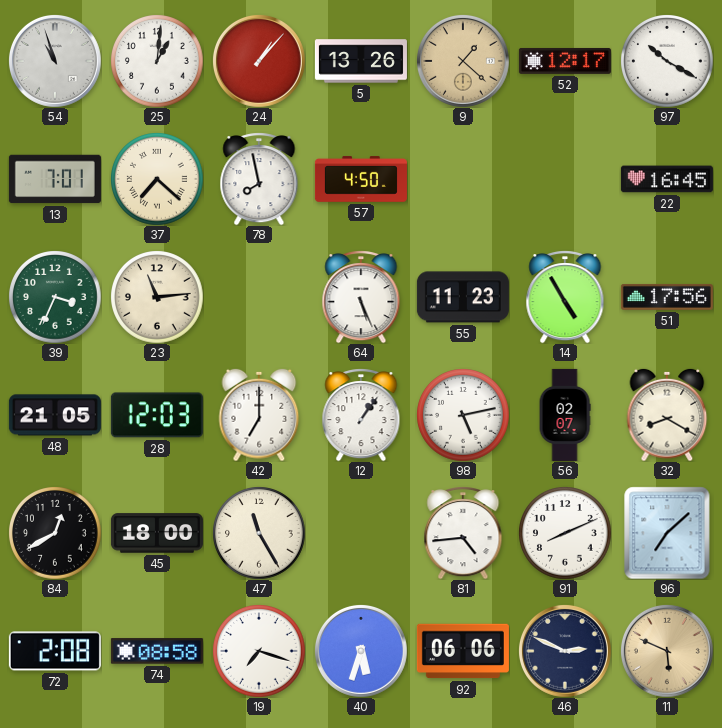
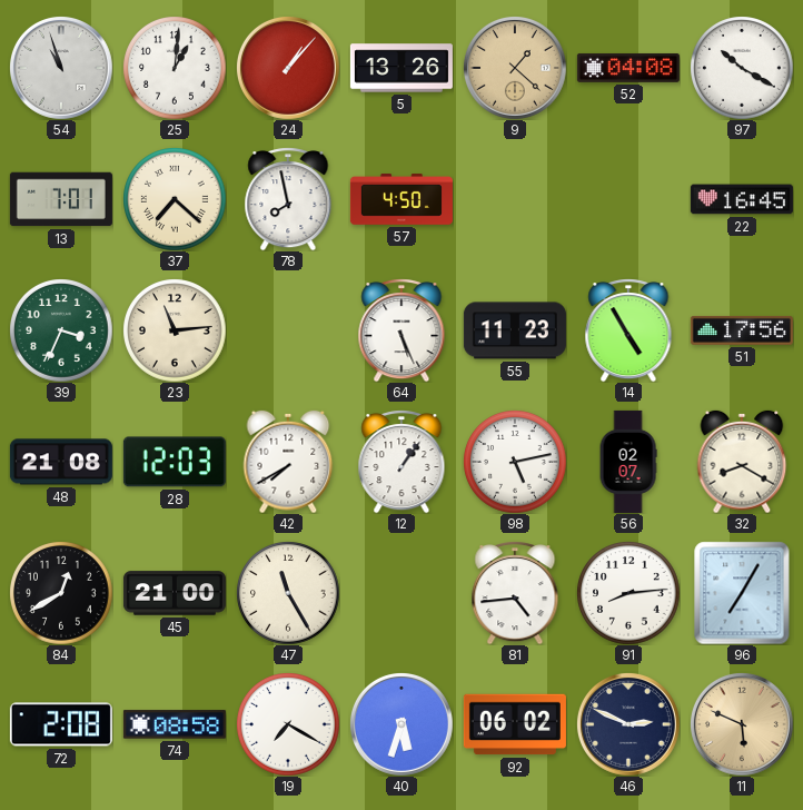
52: 12:17 -> 04:08
48: 21:05 -> 21:08
42: 7:00 -> 7:40
45: 18:00 -> 21:00
91: 8:11 -> 8:14
96: 7:08 -> 7:05
19: 7:18 -> 7:20
92: 06:06 -> 06:02
